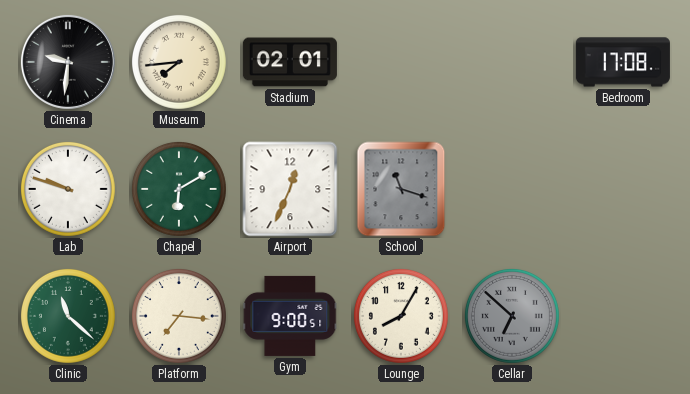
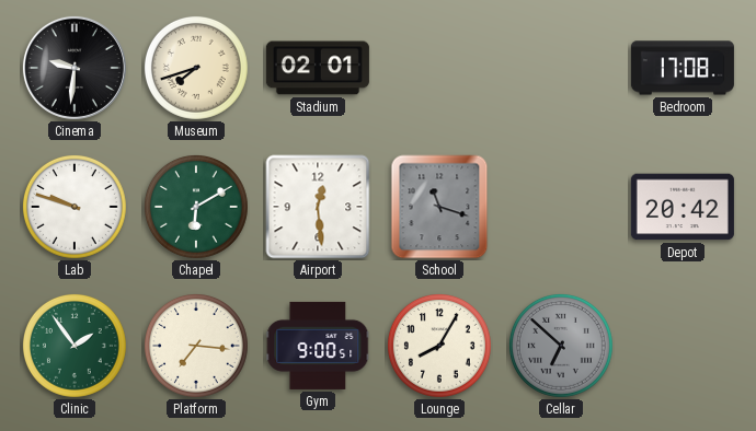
Museum: 7:44 -> 7:42
Airport: 12:34 -> 12:29
Depot: none -> 20:42
Clinic: 11:22 -> 1:54
